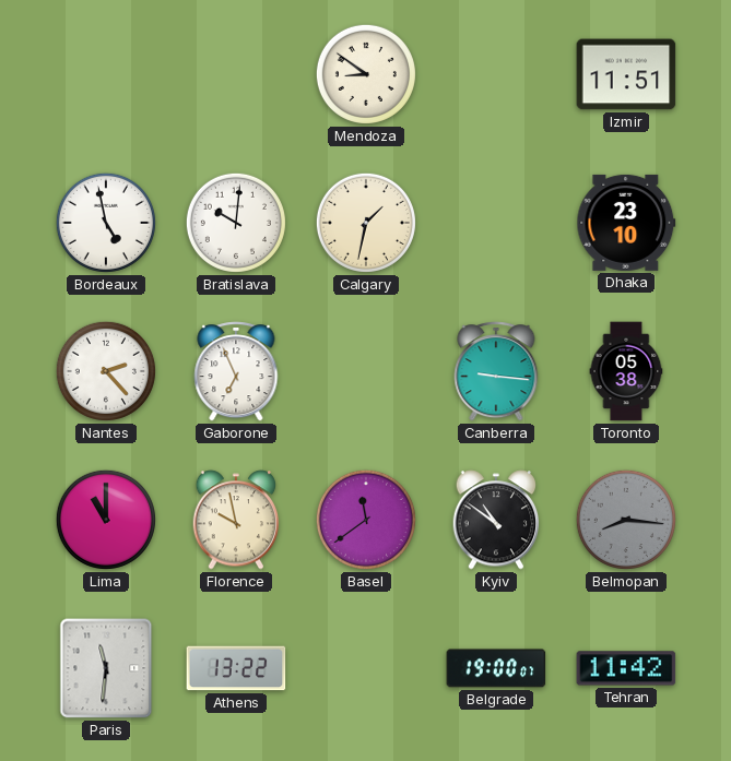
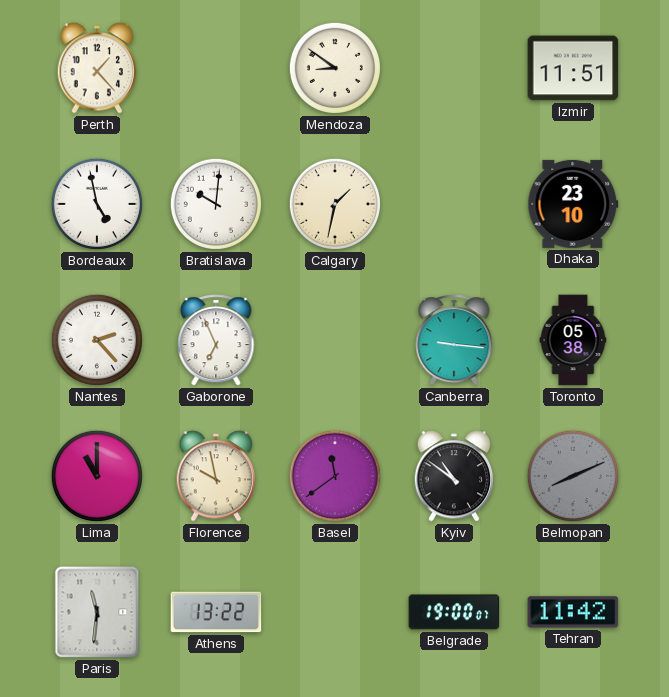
Perth: none -> 1:23
Belmopan: 8:16 -> 8:11
